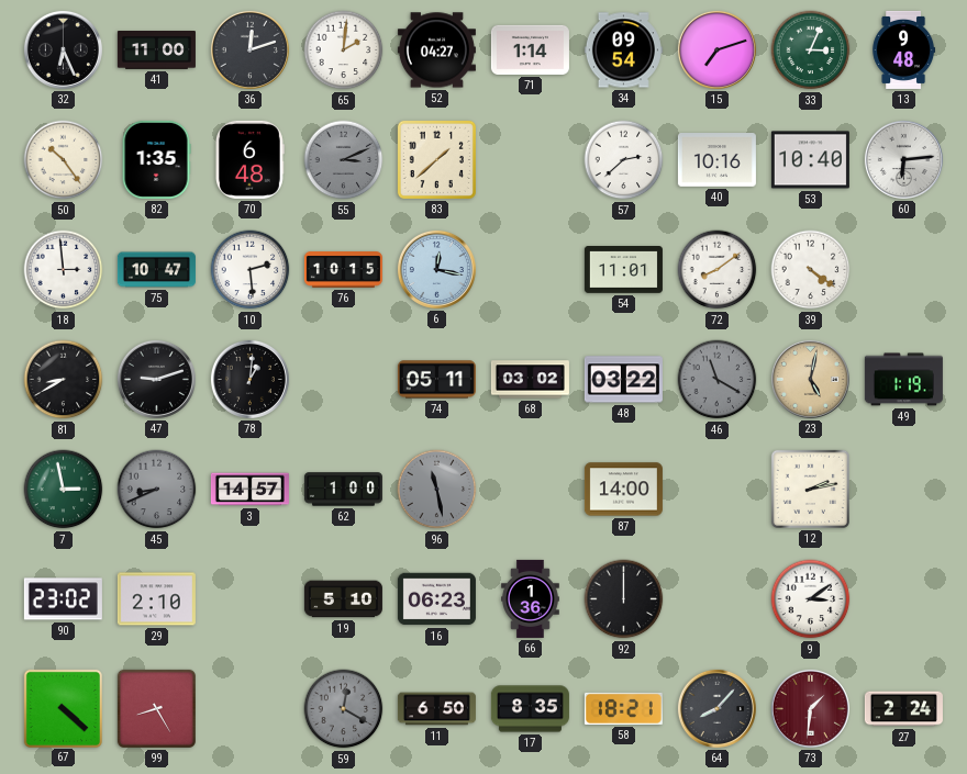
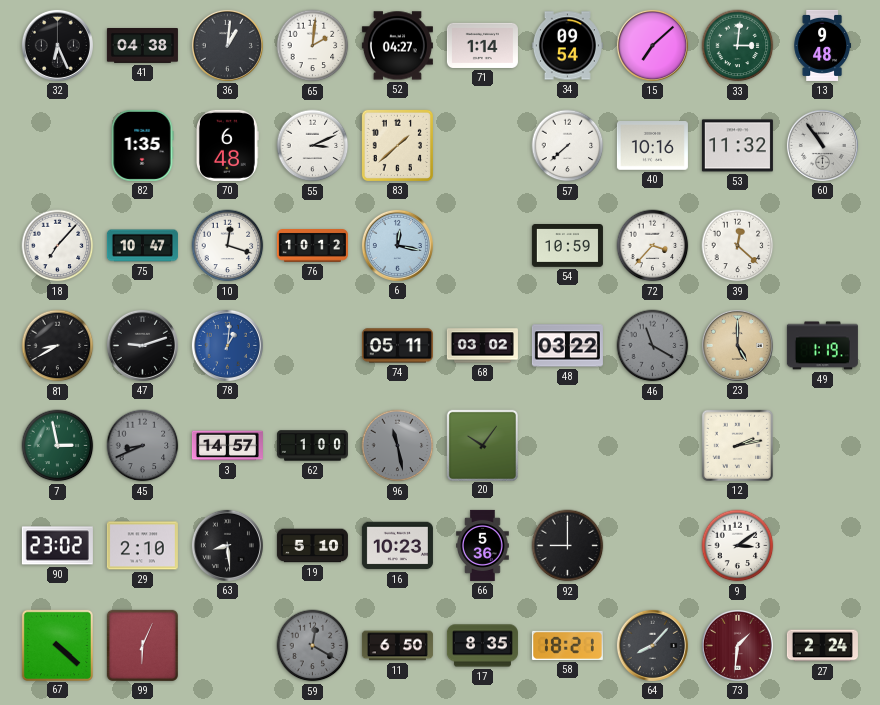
41: 11:00 -> 04:38
36: 12:12 -> 1:01
15: 7:12 -> 7:08
33: 3:04 -> 3:01
50: 10:24 -> none
55 dial: grey -> white
57: 2:38 -> 7:38
53: 10:40 -> 11:32
60: 6:14 -> 10:54
18: 2:59 -> 7:07
10: 2:29 -> 12:18
76: 10:15 -> 10:12
54: 11:01 -> 10:59
72: 8:09 -> 3:37
39: 4:21 -> 12:22
78 dial: black -> blue
23: 5:02 -> 5:00
20: none -> 10:06
87: 14:00 -> none
63: none -> 8:29
16: 06:23 -> 10:23
66: 1:36 -> 5:36
92: 12:00 -> 9:00
99: 8:25 -> 6:04
